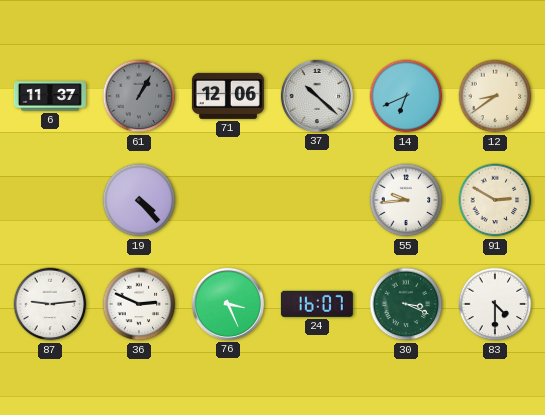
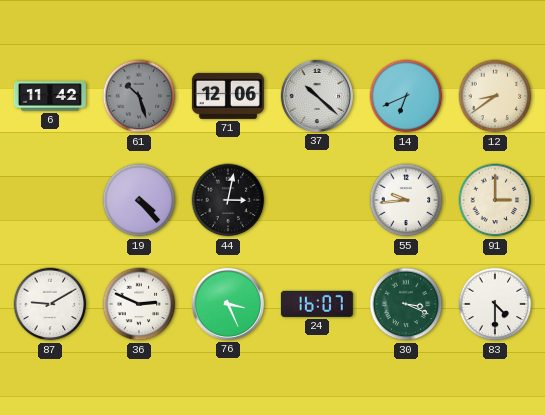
6: 11:37 -> 11:42
61: 1:05 -> 10:27
44: none -> 3:02
91: 2:50 -> 3:00
87: 9:14 -> 9:10
